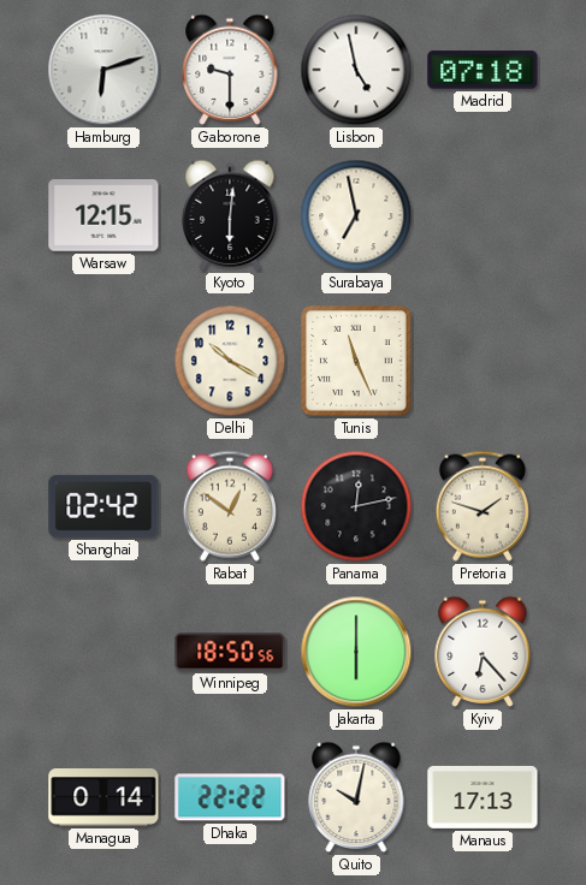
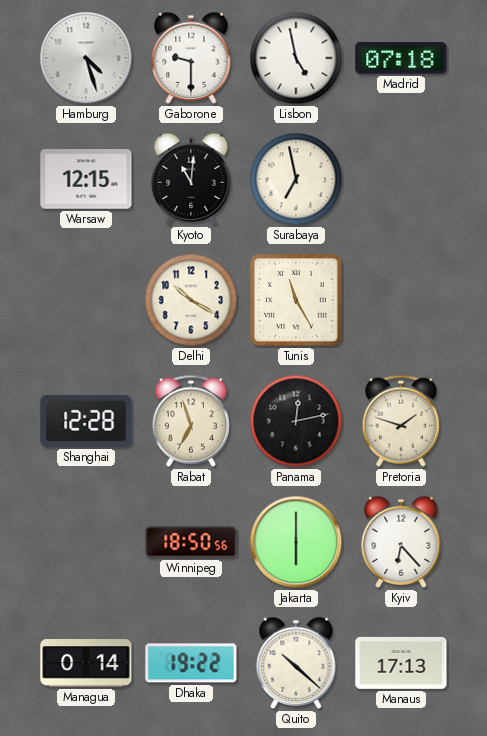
Hamburg: 6:12 -> 4:27
Kyoto: 6:01 -> 11:01
Tunis: 11:26 -> 11:25
Shanghai: 02:42 -> 12:28
Rabat: 12:51 -> 6:57
Dhaka: 22:22 -> 19:22
Quito: 10:02 -> 10:22
